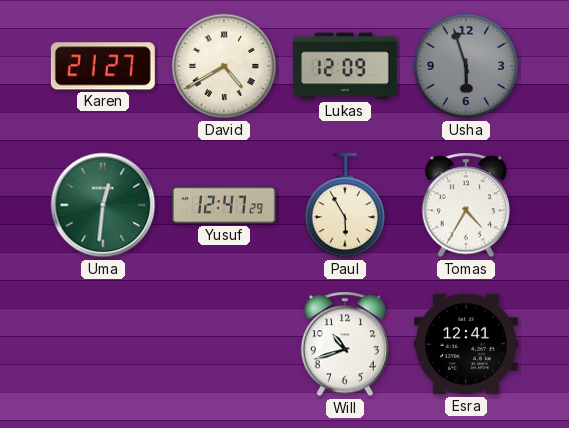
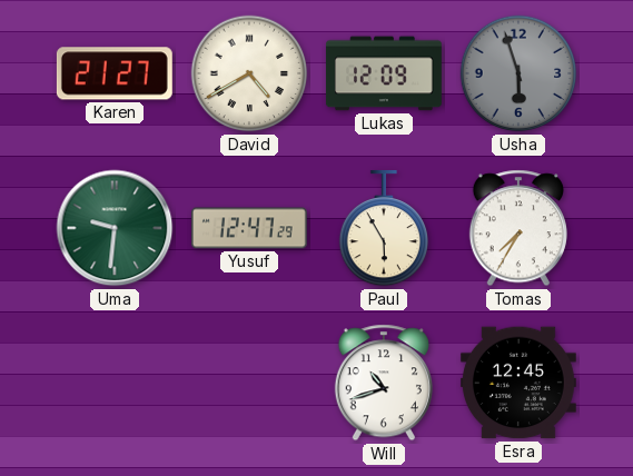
Uma: 12:31 -> 9:31
Tomas: 4:35 -> 7:35
Esra: 12:41 -> 12:45
